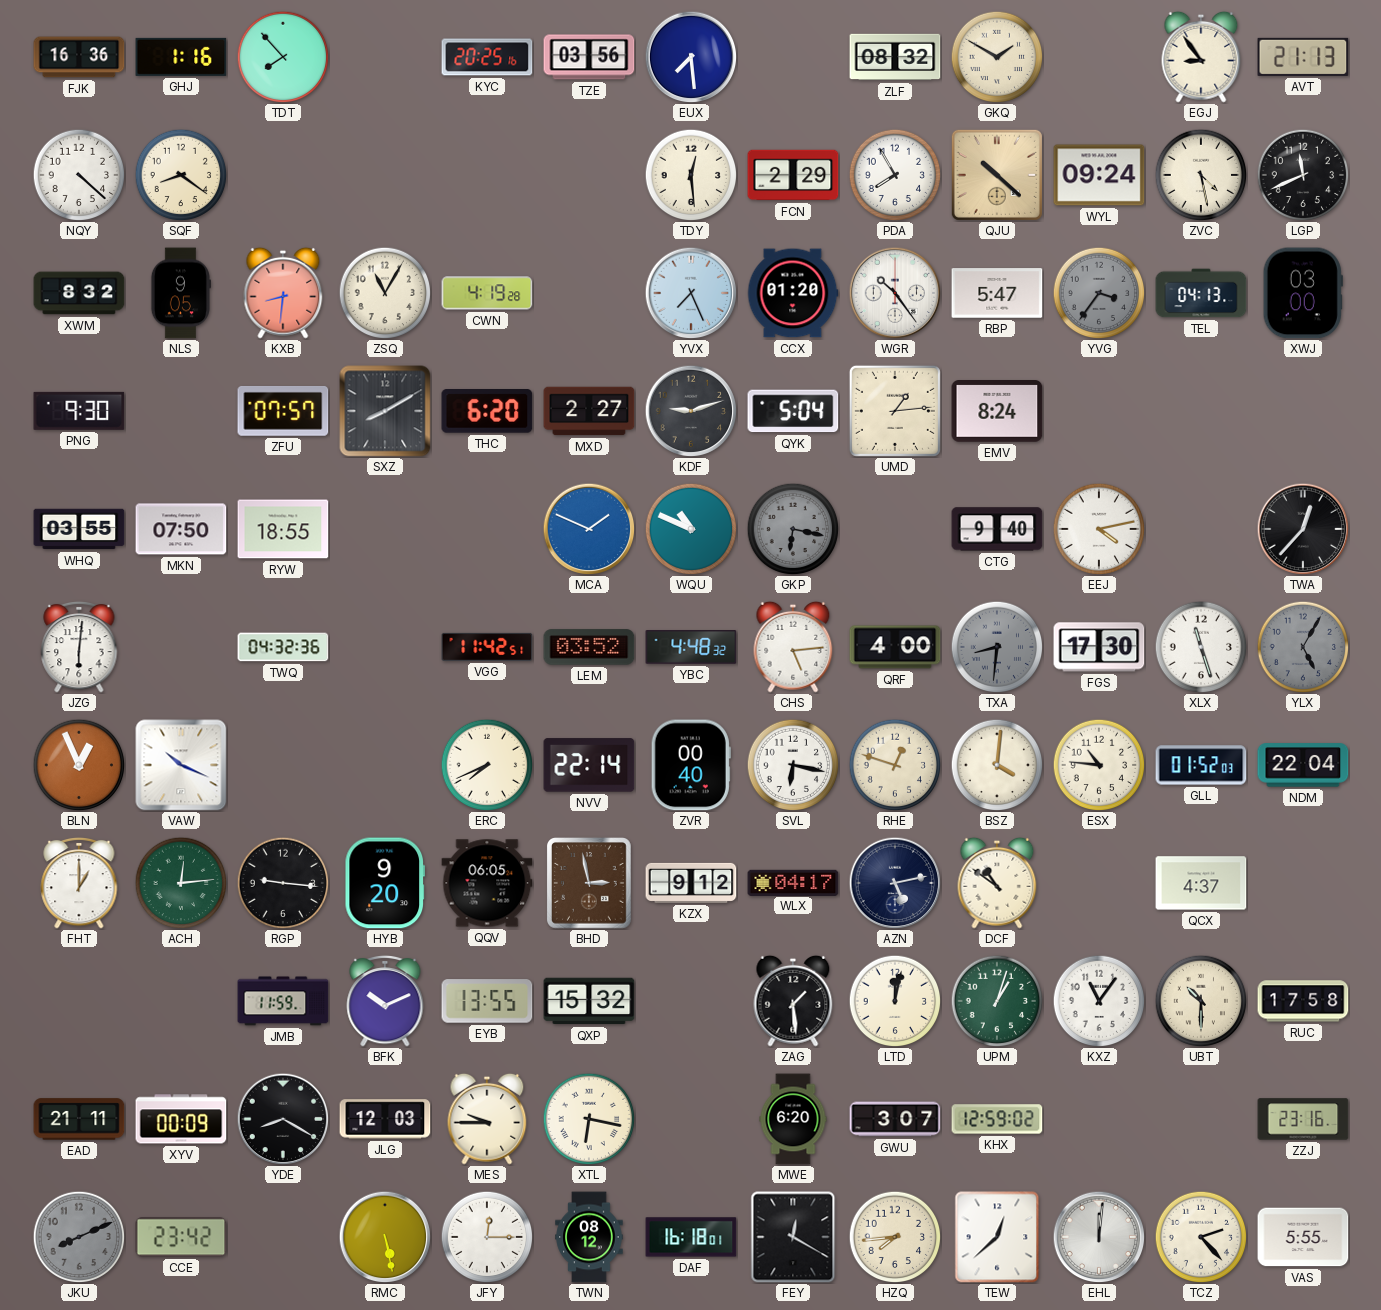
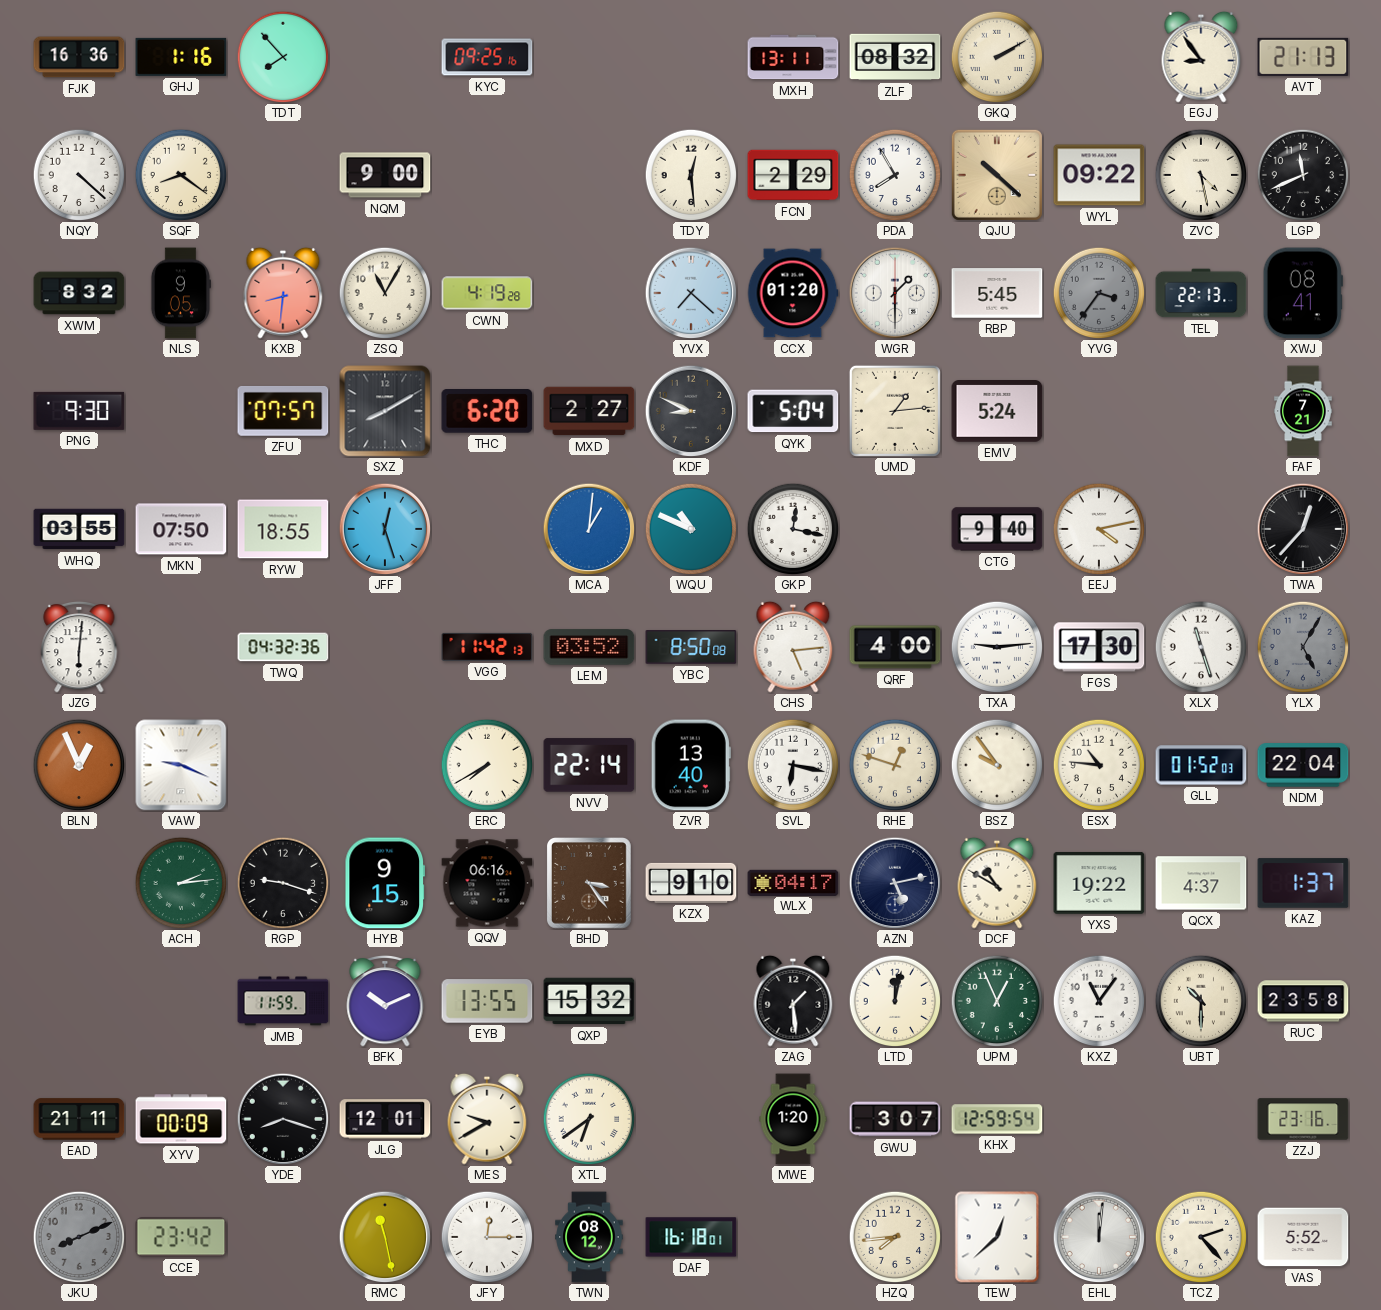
KYC: 20:25 -> 09:25
TZE: 03:56 -> none
EUX: 7:29 -> none
MXH: none -> 13:11
GKQ: 1:50 -> 2:10
NQM: none -> 9:00
WYL: 09:24 -> 09:22
YVX: 7:26 -> 7:22
WGR: 10:24 -> 1:30
RBP: 5:47 -> 5:45
TEL: 04:13 -> 22:13
XWJ: 03:00 -> 08:41
KDF: 9:12 -> 8:49
EMV: 8:24 -> 5:24
FAF: none -> 7:21
JFF: none -> 12:27
MCA: 1:49 -> 1:01
GKP: 6:17 -> 12:17
GKP dial: grey -> white
VGG: 11:42:51 -> 11:42:13
YBC: 4:48 -> 8:50
TXA: 8:31 -> 9:14
TXA dial: grey -> white
VAW: 10:19 -> 9:19
ERC: 7:41 -> 7:40
ZVR: 00:40 -> 13:40
BSZ: 4:01 -> 9:54
FHT: 1:00 -> none
ACH: 12:14 -> 2:14
RGP: 9:16 -> 9:18
HYB: 9:20 -> 9:15
QQV: 06:05 -> 06:16
BHD: 2:58 -> 3:24
KZX: 9:12 -> 9:10
DCF: 10:51 -> 10:50
YXS: none -> 19:22
KAZ: none -> 1:37
UPM: 1:03 -> 12:56
RUC: 17:58 -> 23:58
YDE: 8:20 -> 8:18
JLG: 12:03 -> 12:01
MES: 9:45 -> 9:40
XTL: 6:17 -> 6:39
MWE: 6:20 -> 1:20
KHX: 12:59:02 -> 12:59:54
RMC: 5:28 -> 11:28
FEY: 12:20 -> none
VAS: 5:55 -> 5:52
